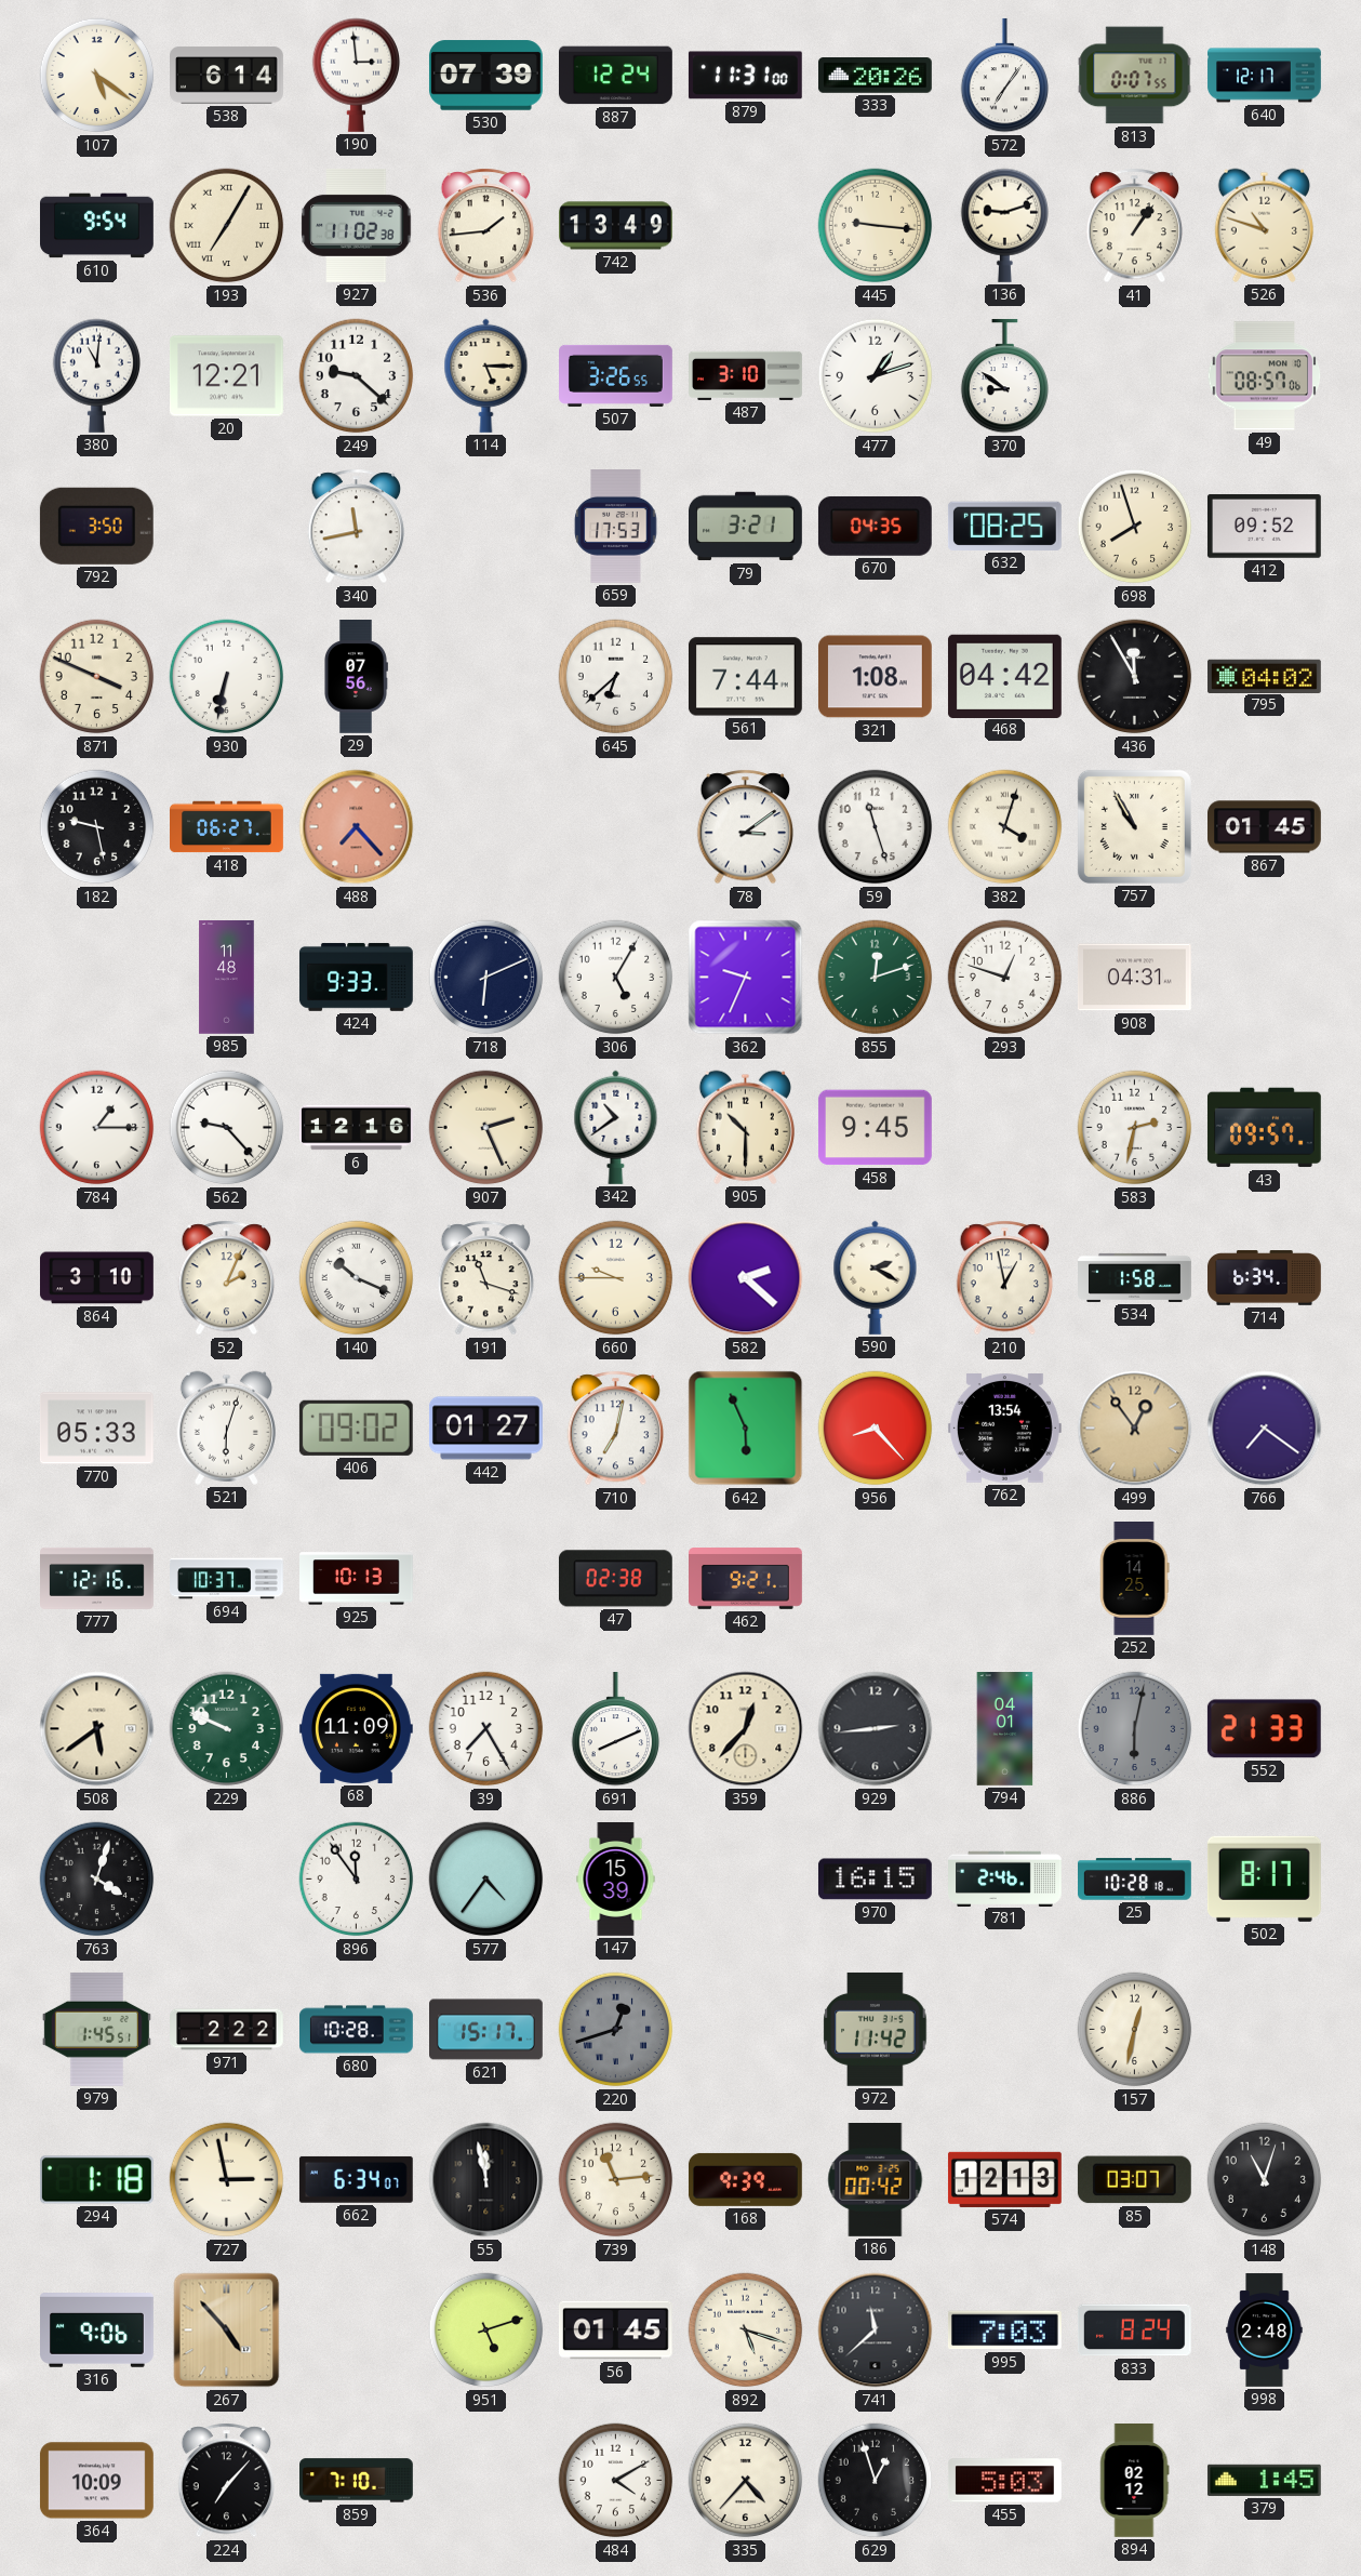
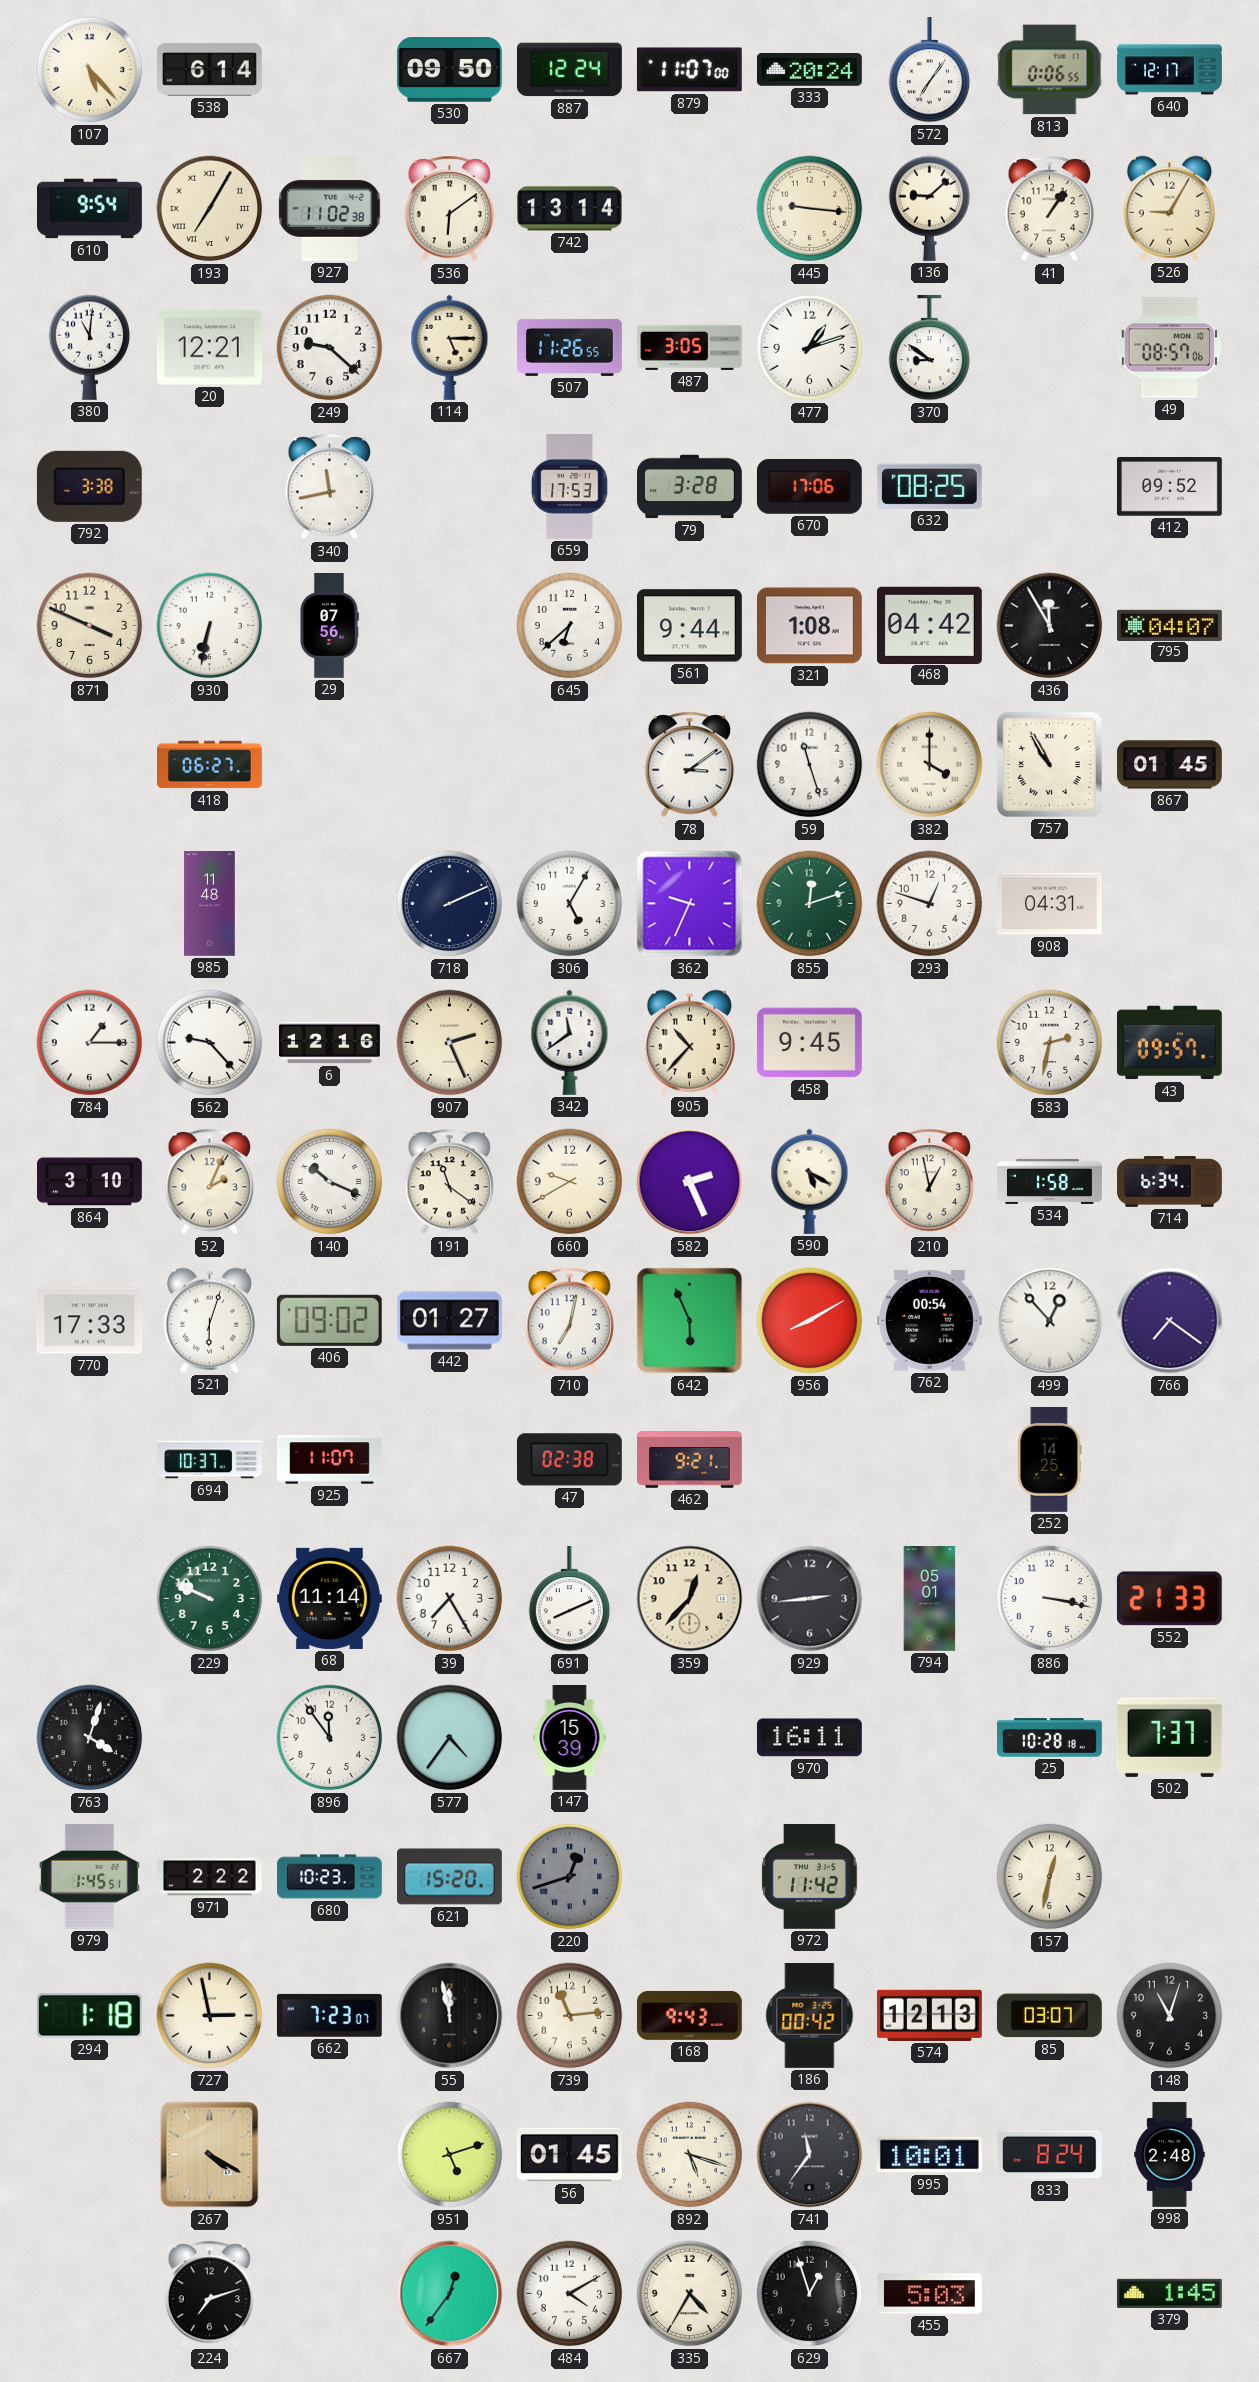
107: 5:21 -> 5:23
190: 2:59 -> none
530: 07:39 -> 09:50
879: 11:31 -> 11:07
333: 20:26 -> 20:24
813: 0:07 -> 0:06
536: 1:44 -> 6:09
742: 13:49 -> 13:14
136: 9:12 -> 9:08
526: 10:48 -> 9:05
507: 3:26 -> 11:26
487: 3:10 -> 3:05
792: 3:50 -> 3:38
79: 3:21 -> 3:28
670: 04:35 -> 17:06
698: 7:57 -> none
561: 7:44 -> 9:44
795: 04:02 -> 04:07
182: 9:28 -> none
488: 7:23 -> none
382: 4:03 -> 4:00
424: 9:33 -> none
718: 6:11 -> 2:11
342: 10:39 -> 11:39
905: 10:30 -> 10:37
191: 11:18 -> 11:21
660: 9:45 -> 9:40
582: 2:22 -> 2:26
590: 2:20 -> 5:20
770: 05:33 -> 17:33
956: 8:23 -> 8:10
762: 13:54 -> 00:54
499: 12:54 -> 12:53
499 dial: champagne -> white
777: 12:16 -> none
925: 10:13 -> 11:07
508: 5:39 -> none
68: 11:09 -> 11:14
794: 04:01 -> 05:01
886: 6:02 -> 3:17
886 dial: grey -> white
970: 16:15 -> 16:11
781: 2:46 -> none
502: 8:17 -> 7:37
680: 10:28 -> 10:23
621: 15:17 -> 15:20
662: 6:34 -> 7:23
168: 9:39 -> 9:43
316: 9:06 -> none
267: 4:53 -> 4:20
741: 11:38 -> 11:36
995: 7:03 -> 10:01
364: 10:09 -> none
224: 7:07 -> 7:12
859: 7:10 -> none
667: none -> 12:36
335: 4:37 -> 4:35
894: 02:12 -> none
